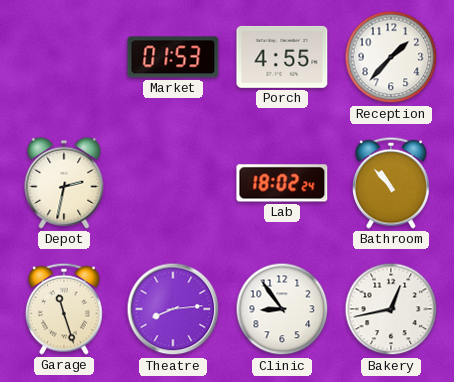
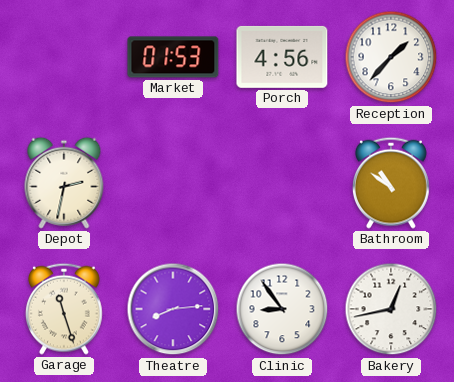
Porch: 4:55 -> 4:56
Lab: 18:02 -> none
Bathroom: 10:53 -> 10:51
